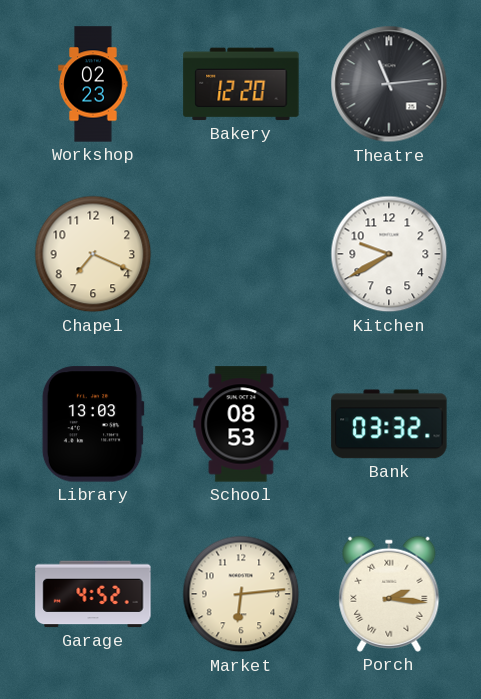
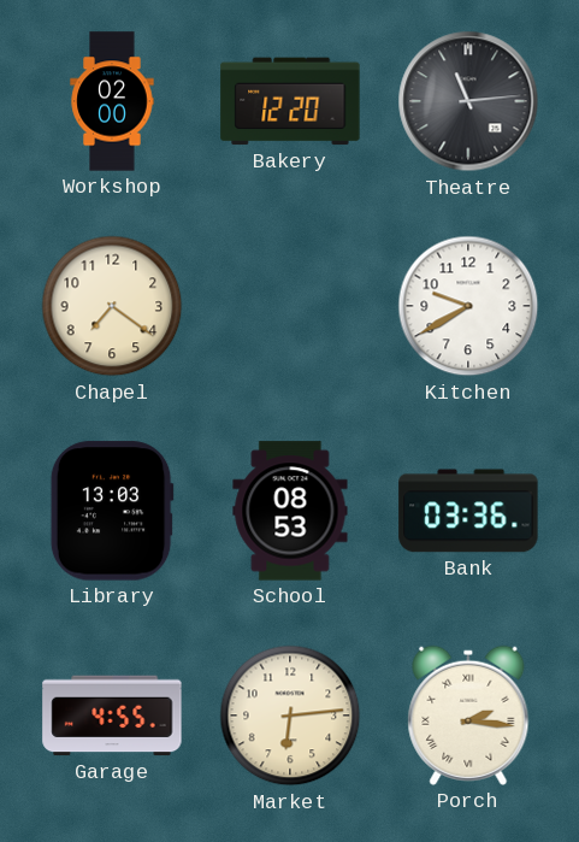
Workshop: 02:23 -> 02:00
Chapel: 7:19 -> 7:21
Bank: 03:32 -> 03:36
Garage: 4:52 -> 4:55
